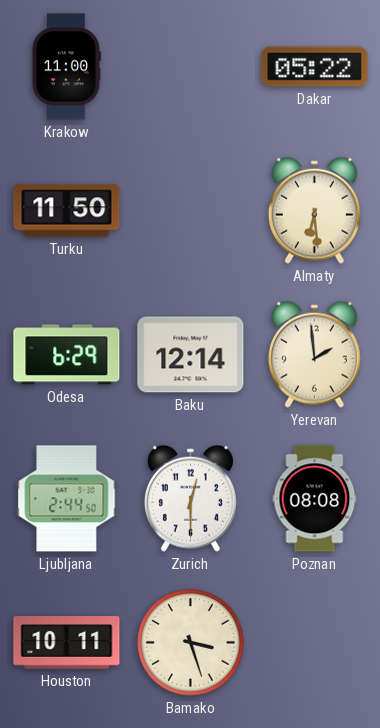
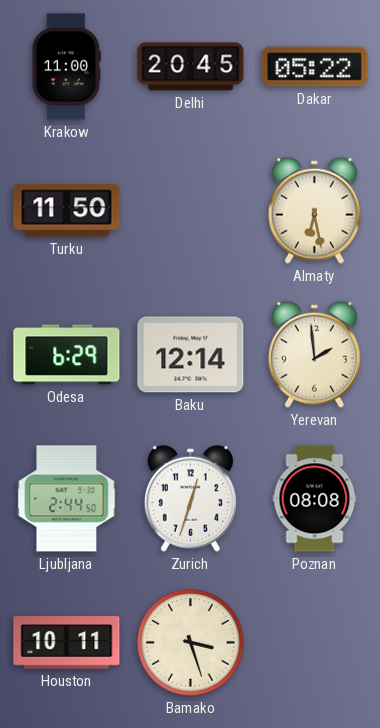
Delhi: none -> 20:45
Almaty: 6:29 -> 6:28
Zurich: 12:30 -> 12:33
